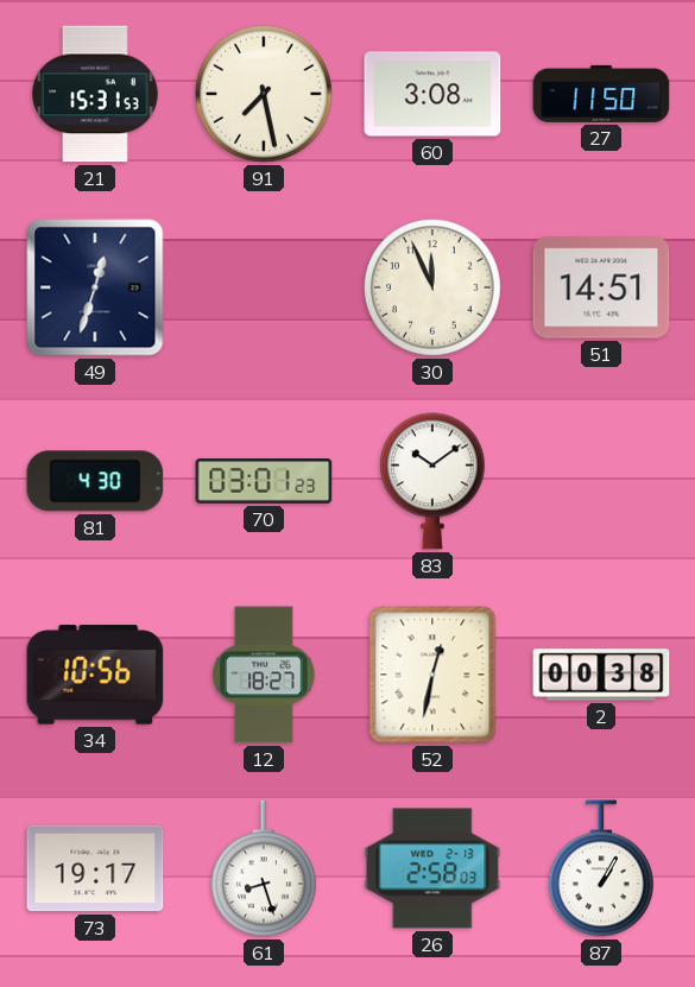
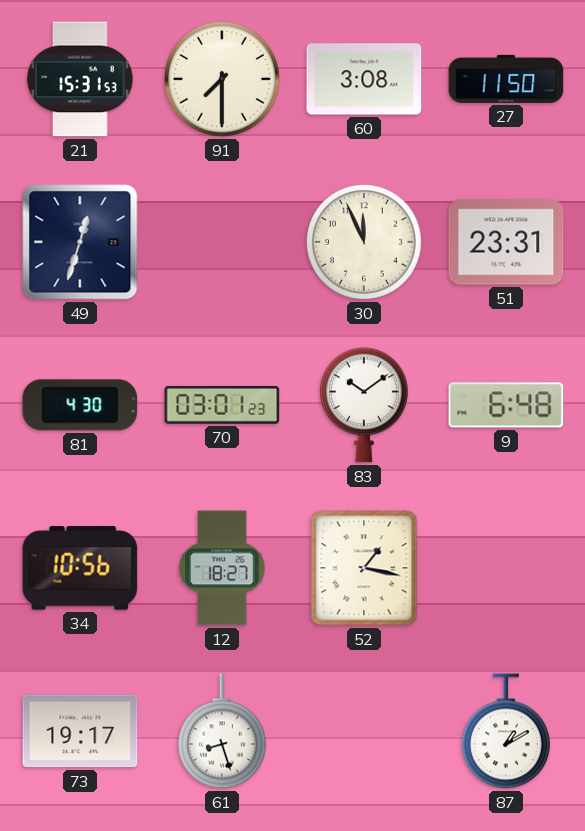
91: 7:28 -> 7:30
51: 14:51 -> 23:31
9: none -> 6:48
52: 12:32 -> 1:17
2: 00:38 -> none
26: 2:58 -> none
87: 1:05 -> 1:10
